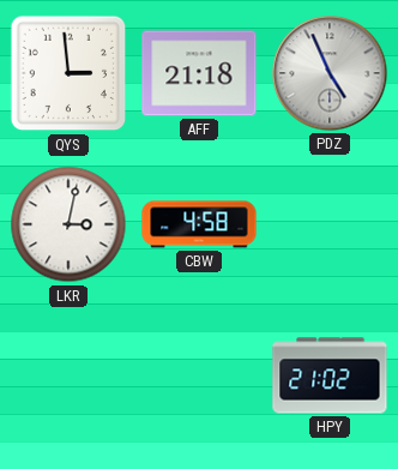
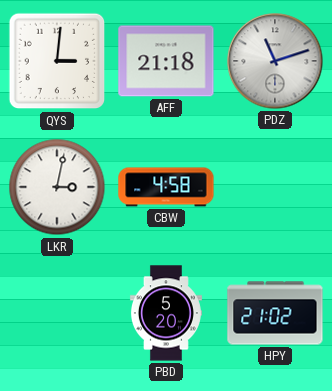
QYS: 2:59 -> 3:01
PDZ: 4:56 -> 11:12
PBD: none -> 5:20
